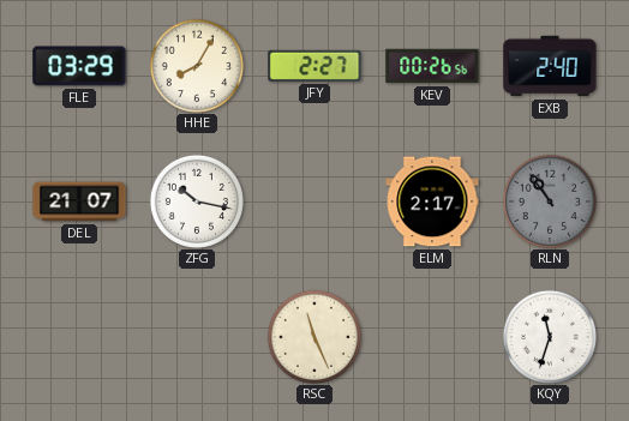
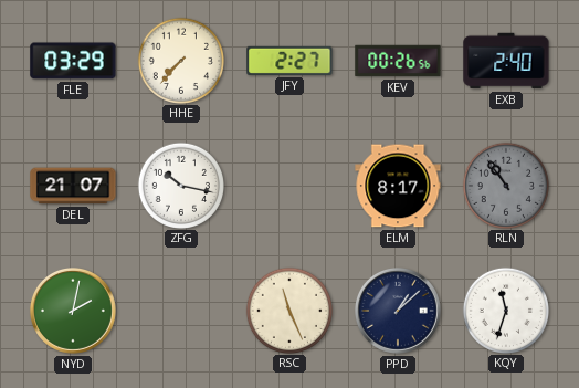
HHE: 8:05 -> 7:37
ELM: 2:17 -> 8:17
NYD: none -> 2:02
PPD: none -> 1:08
